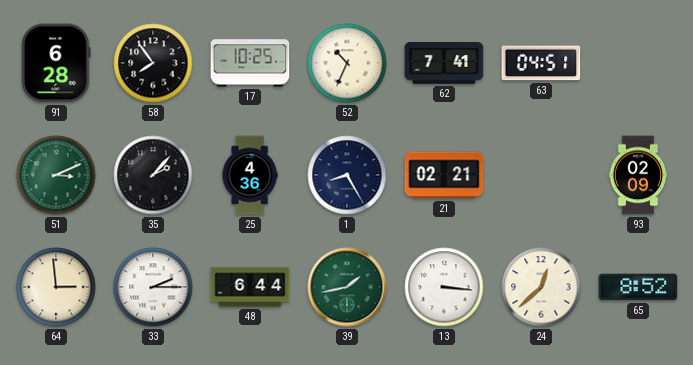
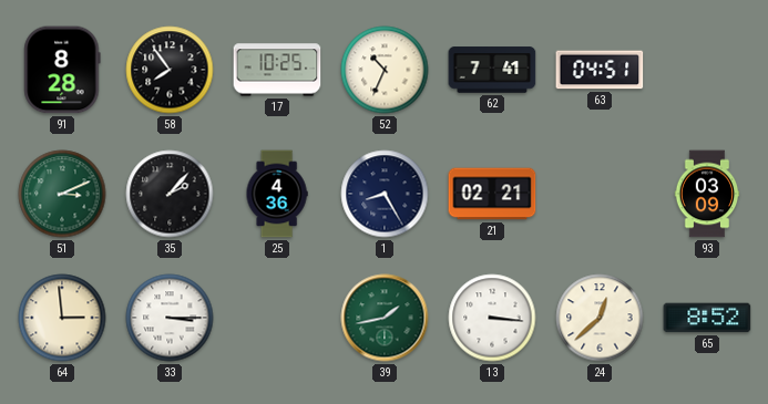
91: 6:28 -> 8:28
93: 02:09 -> 03:09
33: 2:15 -> 3:15
48: 6:44 -> none
